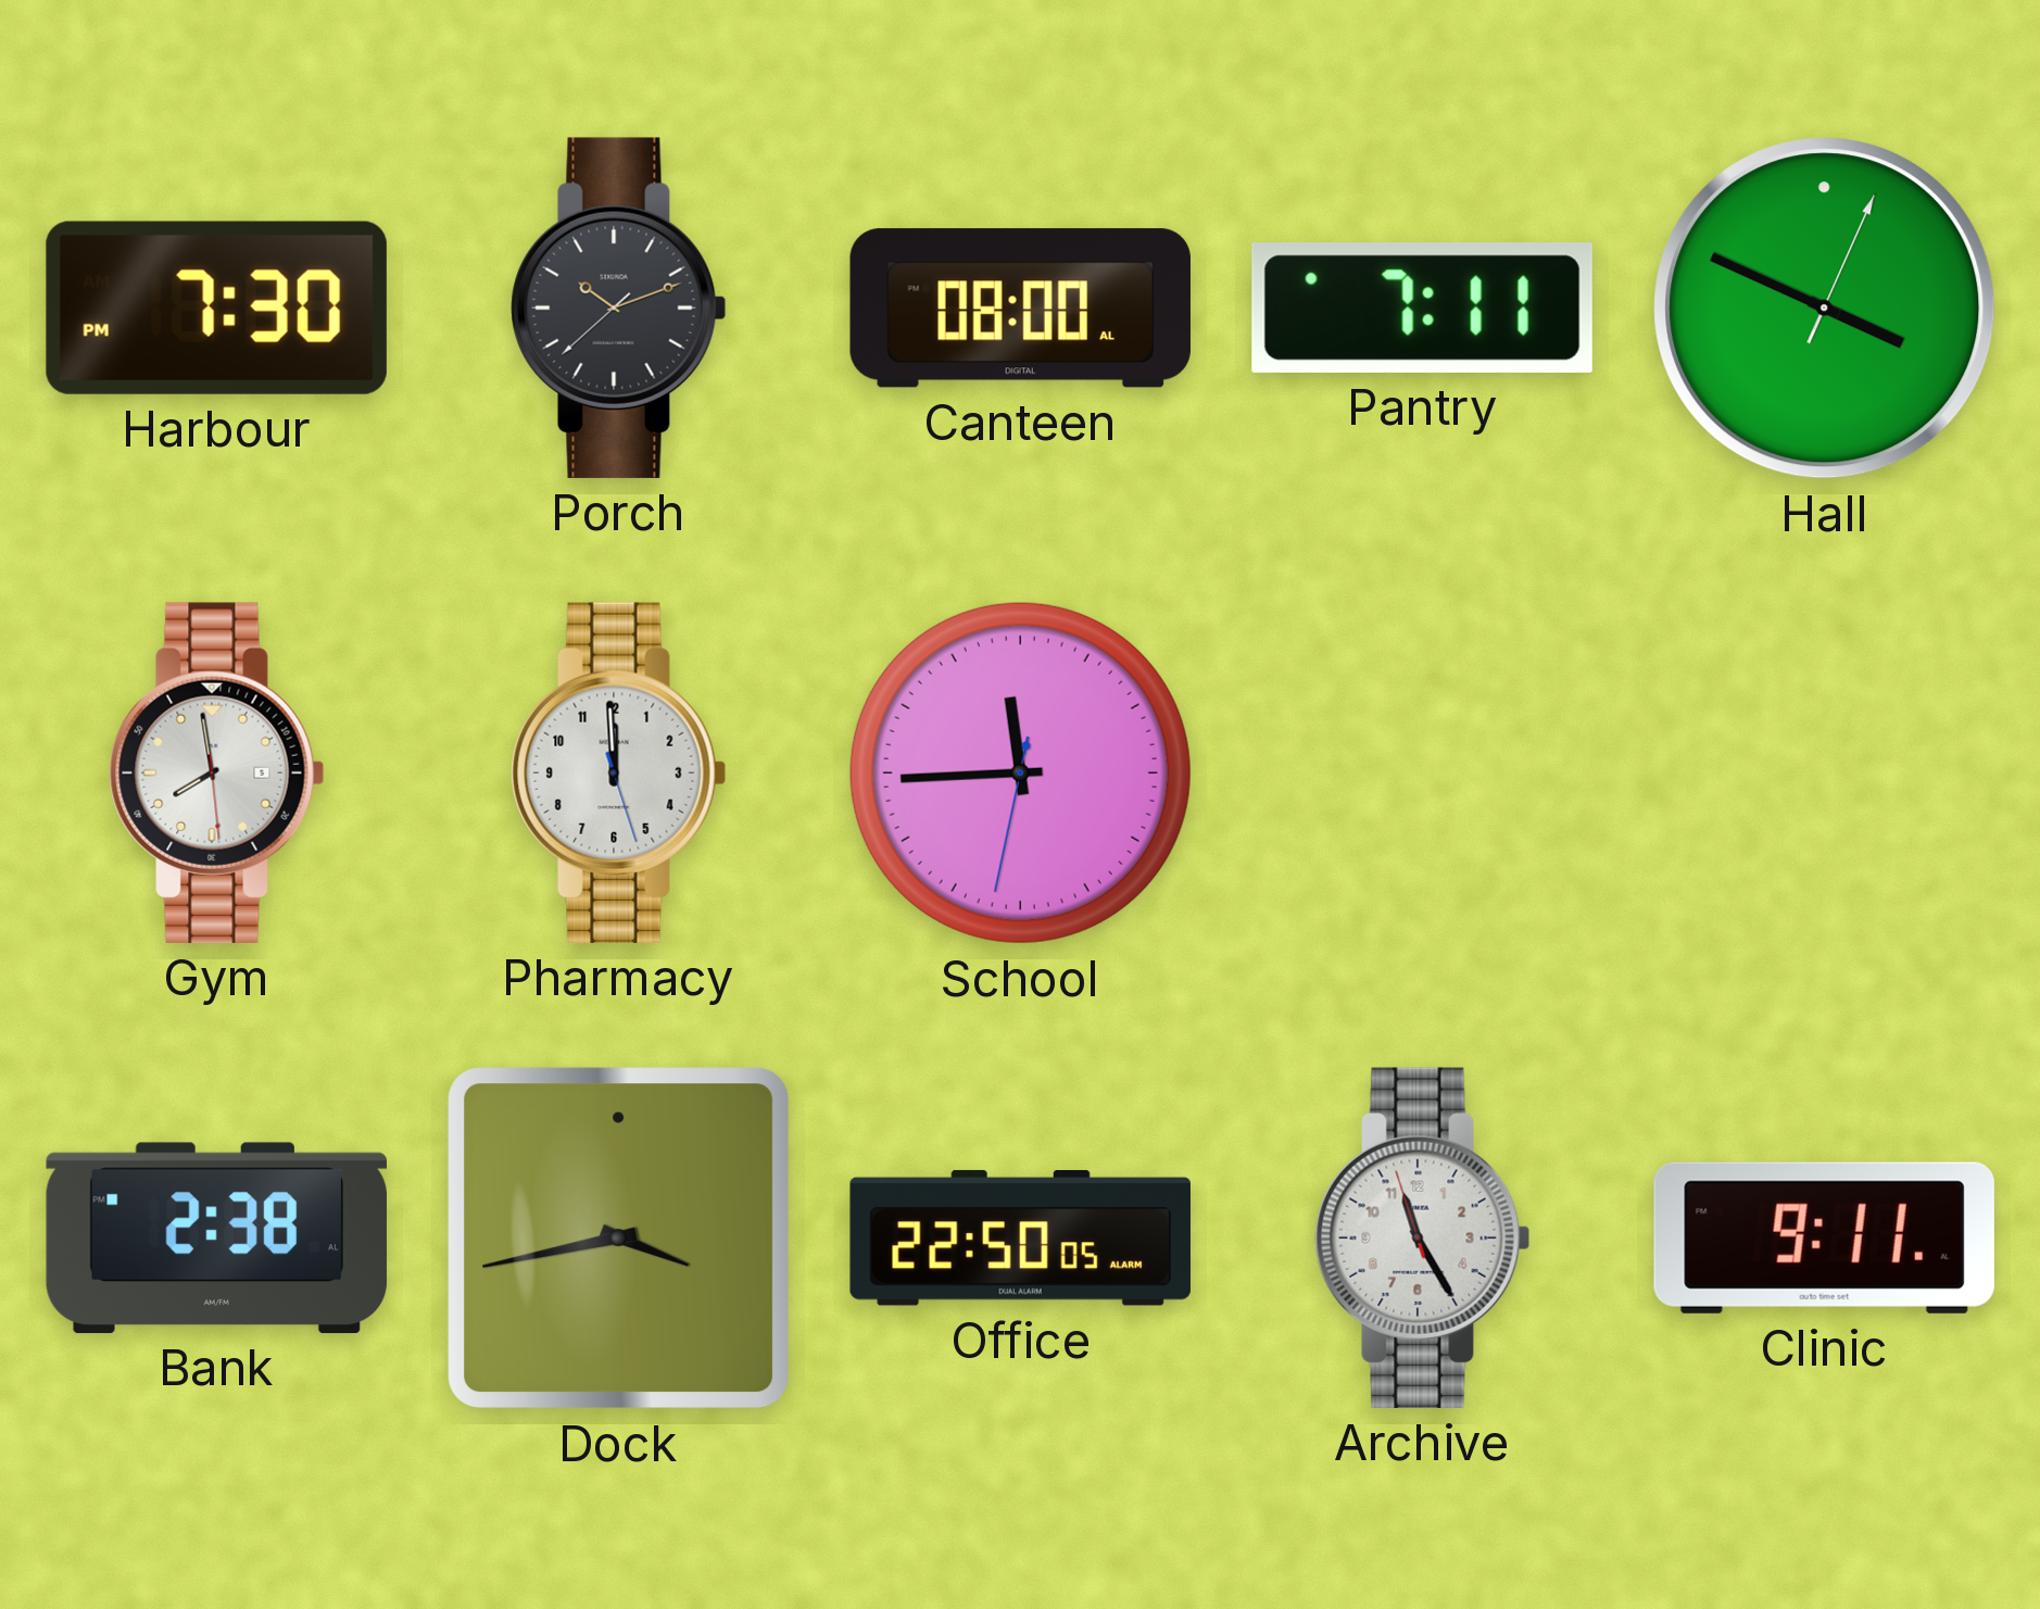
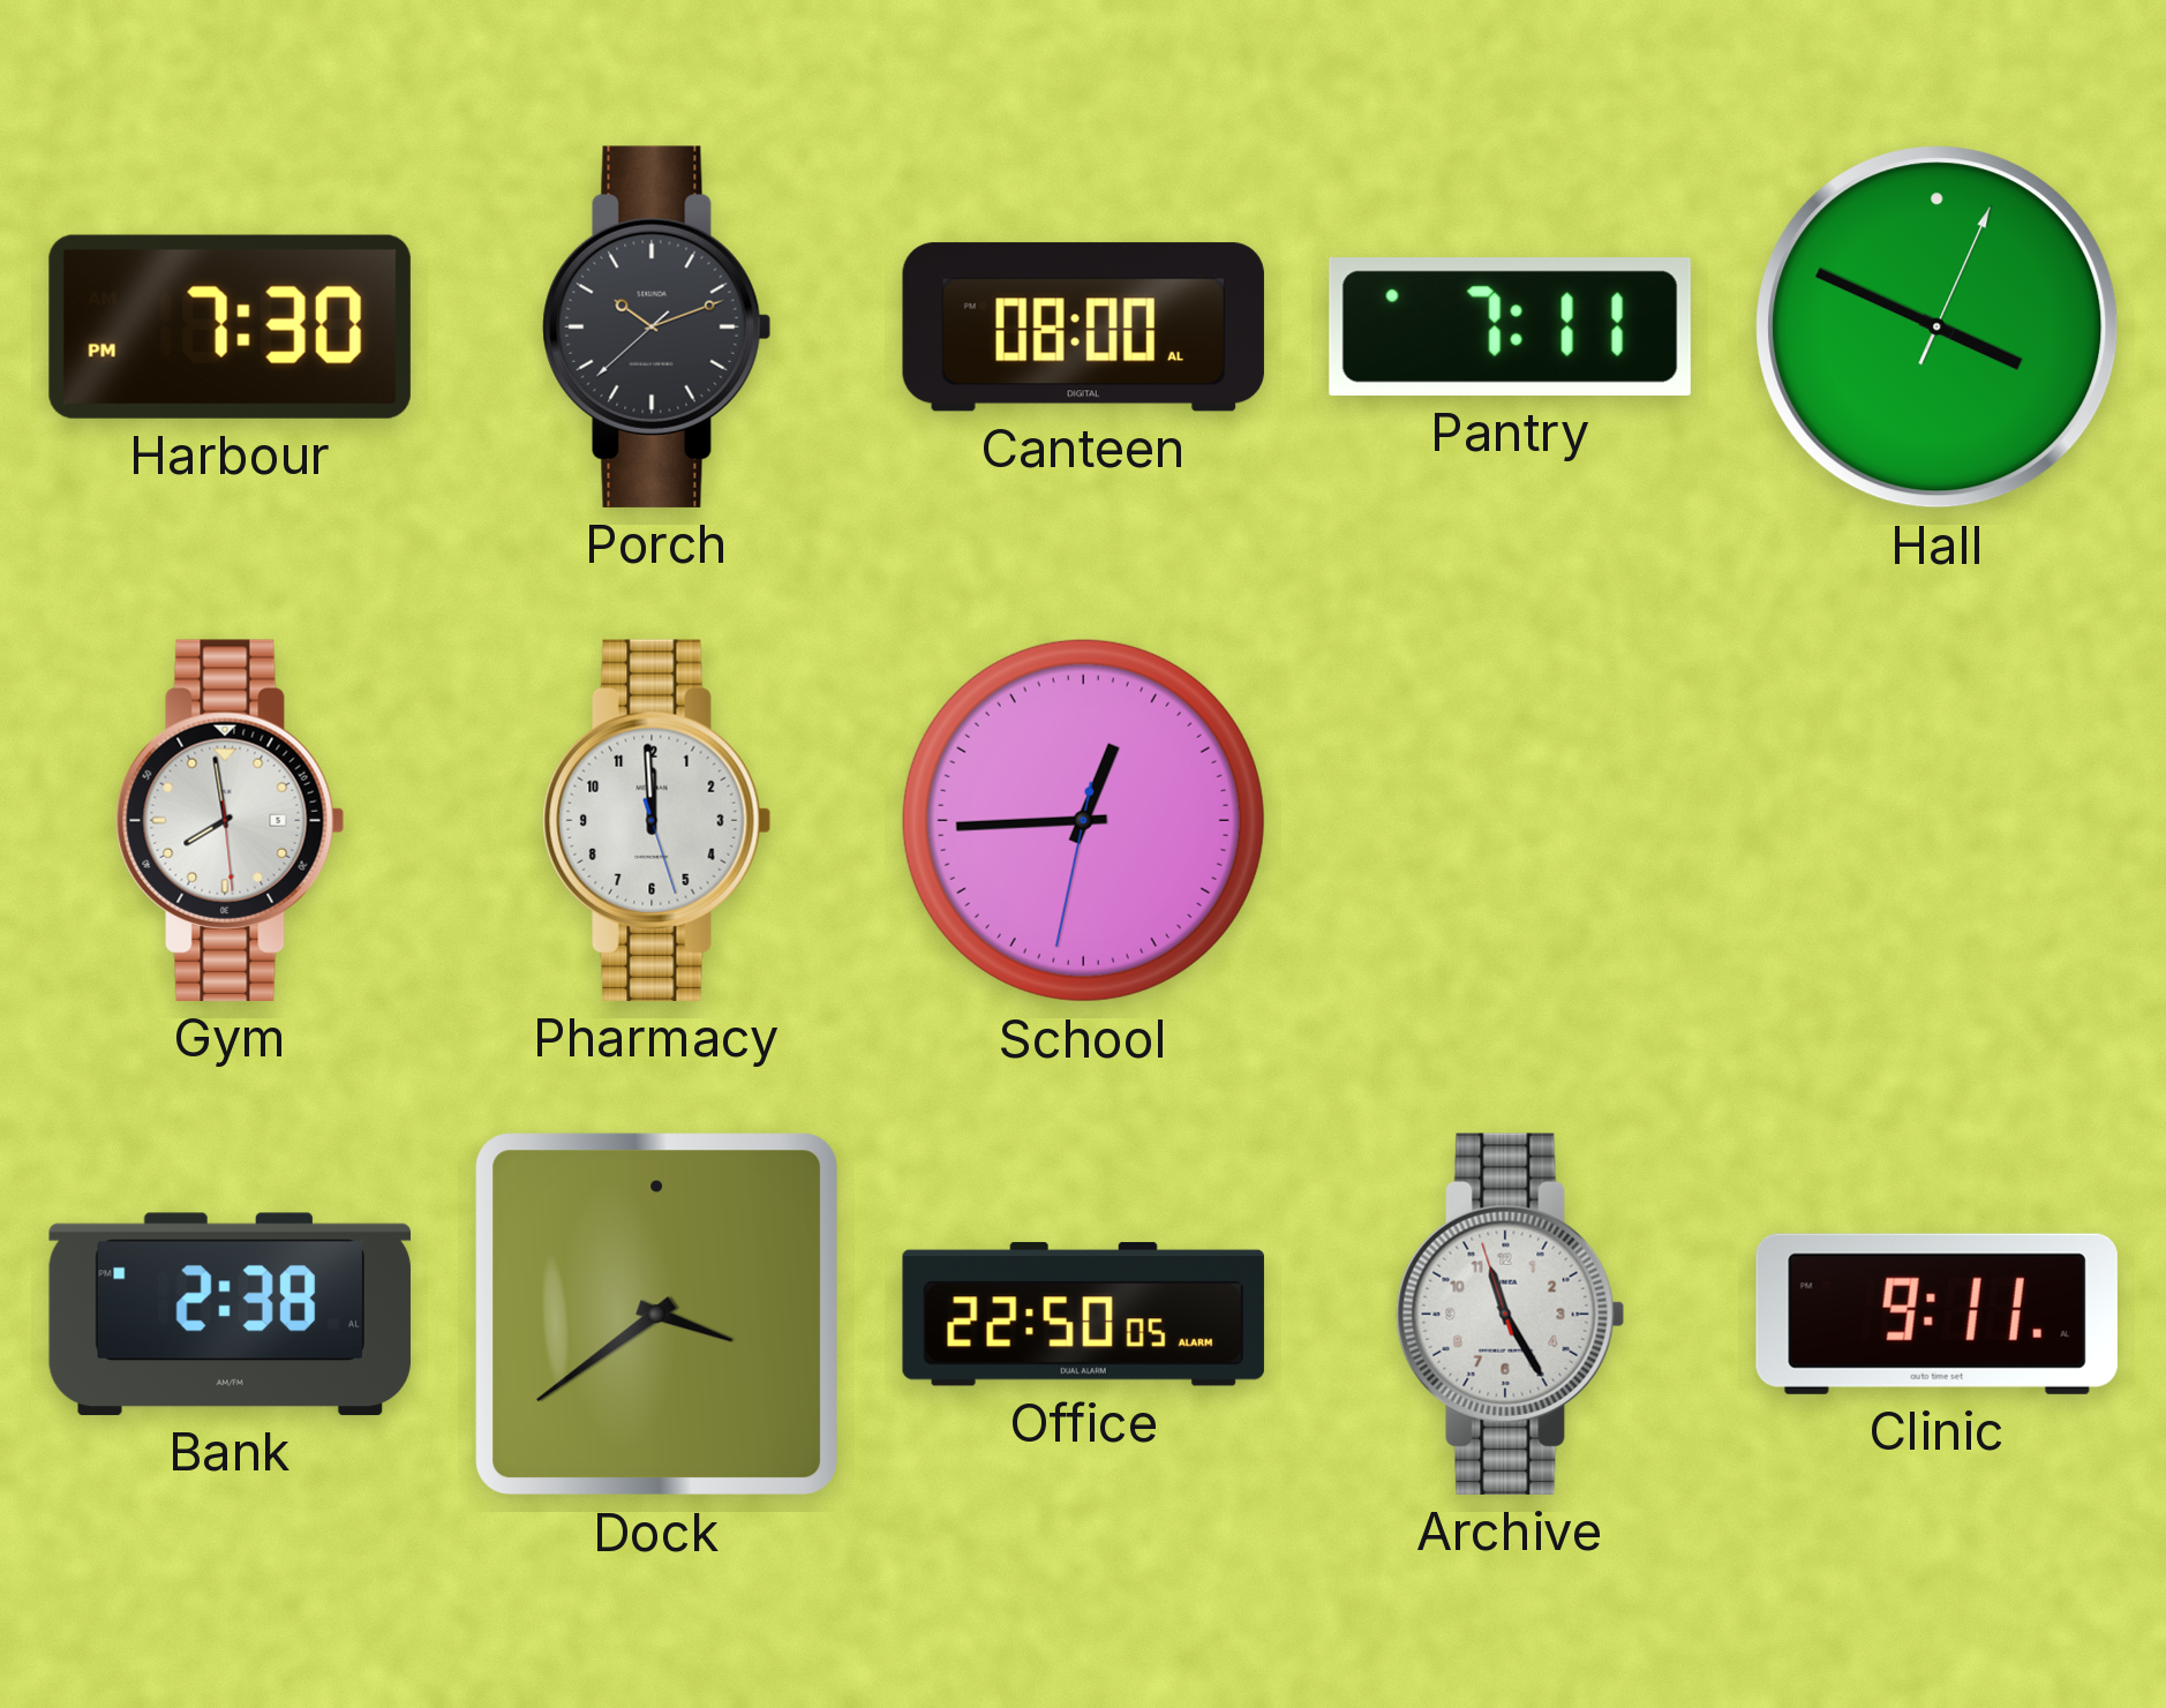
School: 11:44 -> 12:44
Dock: 3:43 -> 3:39
